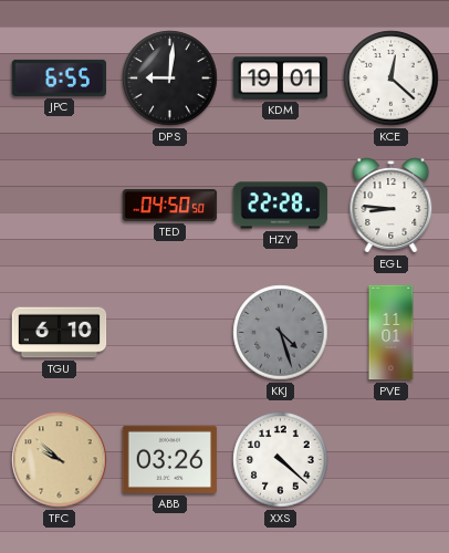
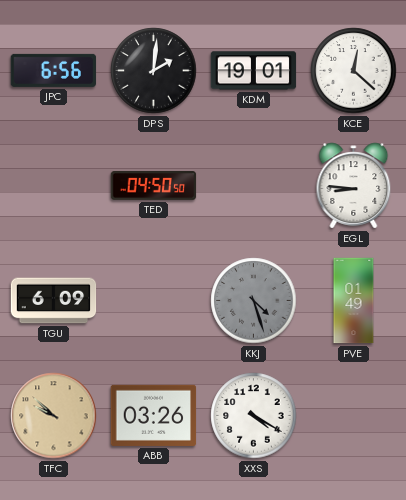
JPC: 6:55 -> 6:56
DPS: 9:01 -> 2:01
HZY: 22:28 -> none
TGU: 6:10 -> 6:09
PVE: 11:01 -> 01:49
XXS: 4:22 -> 4:20
